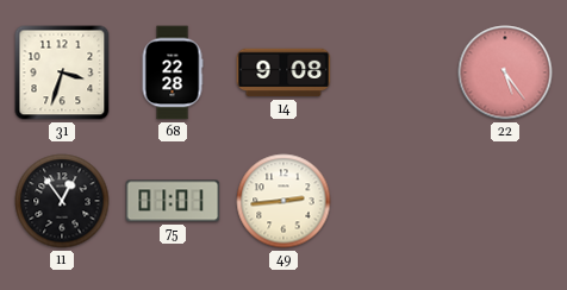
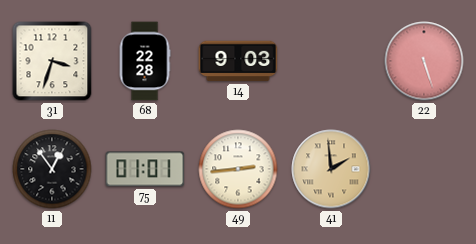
14: 9:08 -> 9:03
22: 5:24 -> 5:27
41: none -> 1:59
